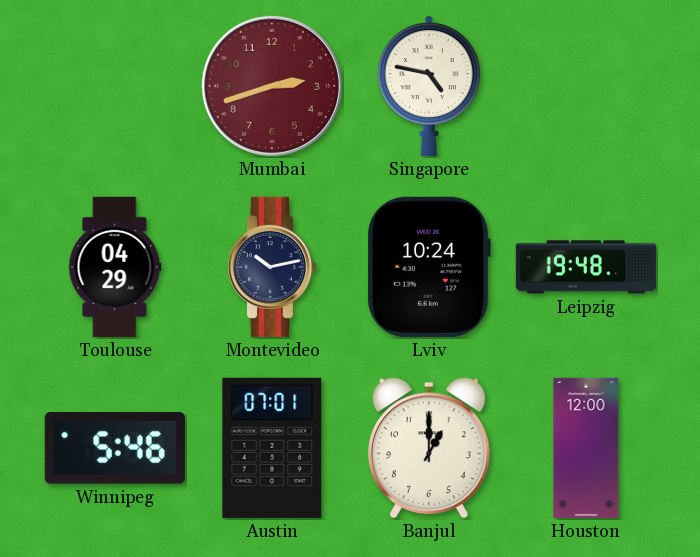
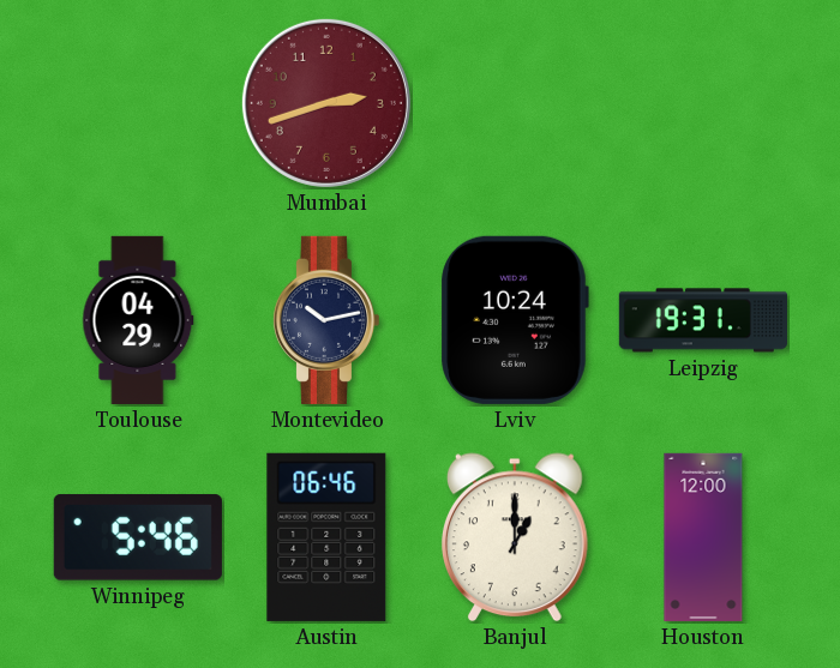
Singapore: 4:47 -> none
Leipzig: 19:48 -> 19:31
Austin: 07:01 -> 06:46
